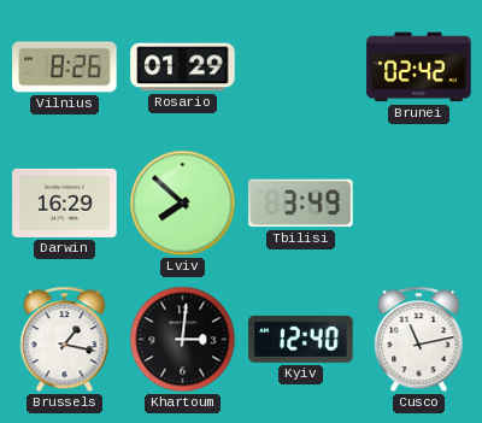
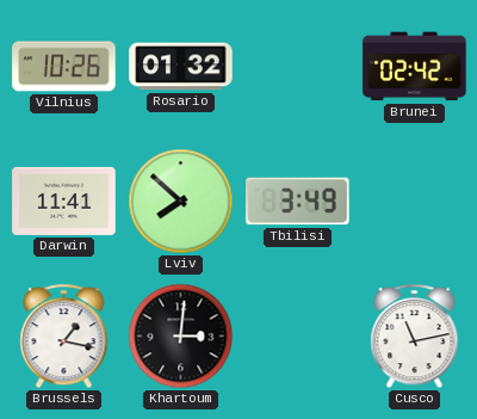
Vilnius: 8:26 -> 10:26
Rosario: 01:29 -> 01:32
Darwin: 16:29 -> 11:41
Kyiv: 12:40 -> none
